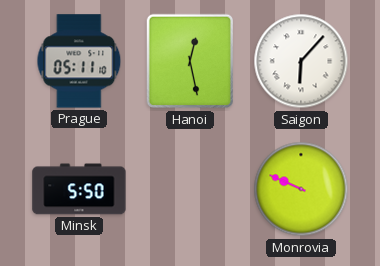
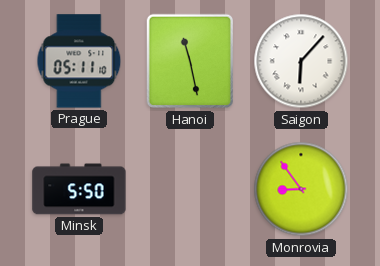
Hanoi: 12:28 -> 11:28
Monrovia: 9:49 -> 8:54
